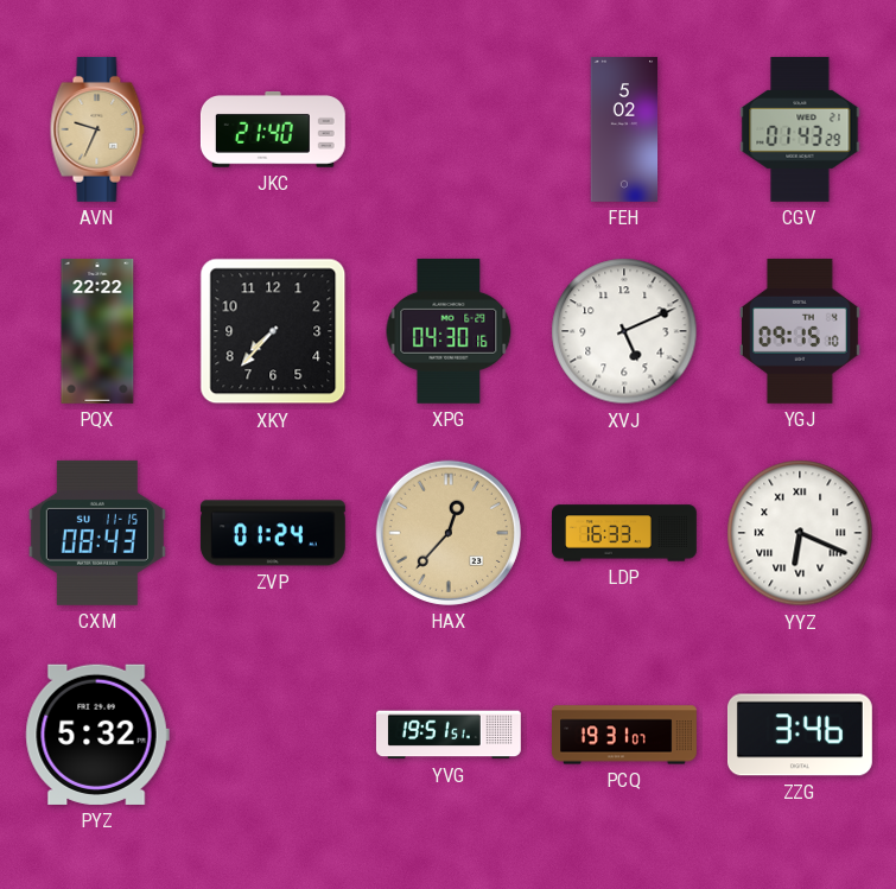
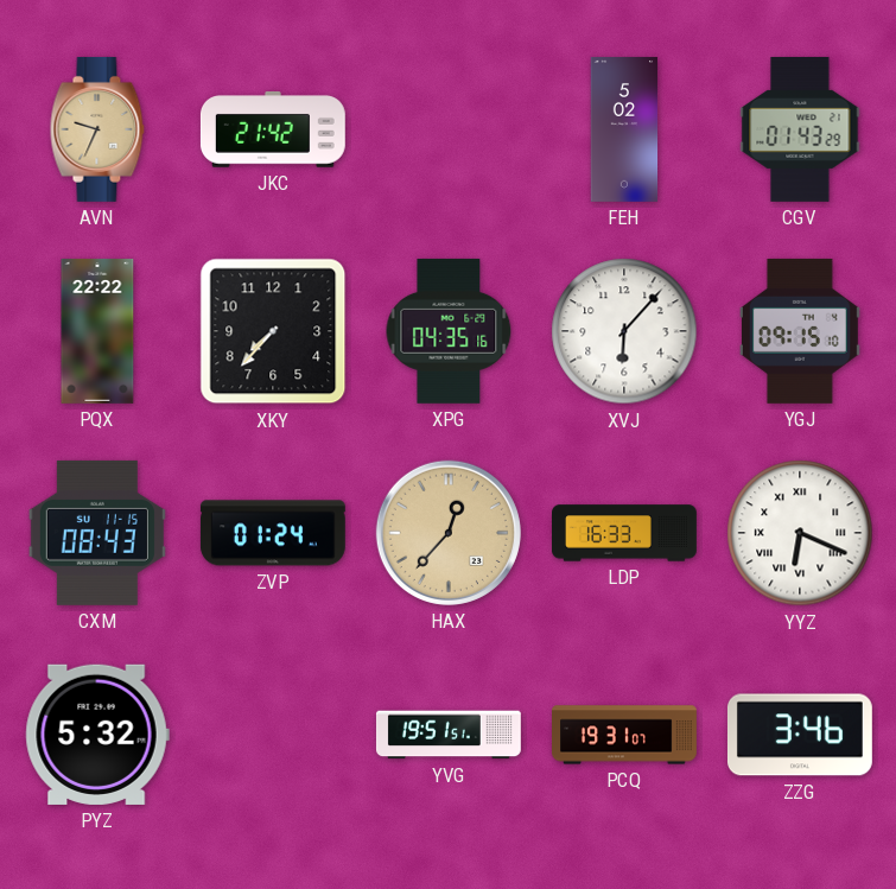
JKC: 21:40 -> 21:42
XPG: 04:30 -> 04:35
XVJ: 5:11 -> 6:07
